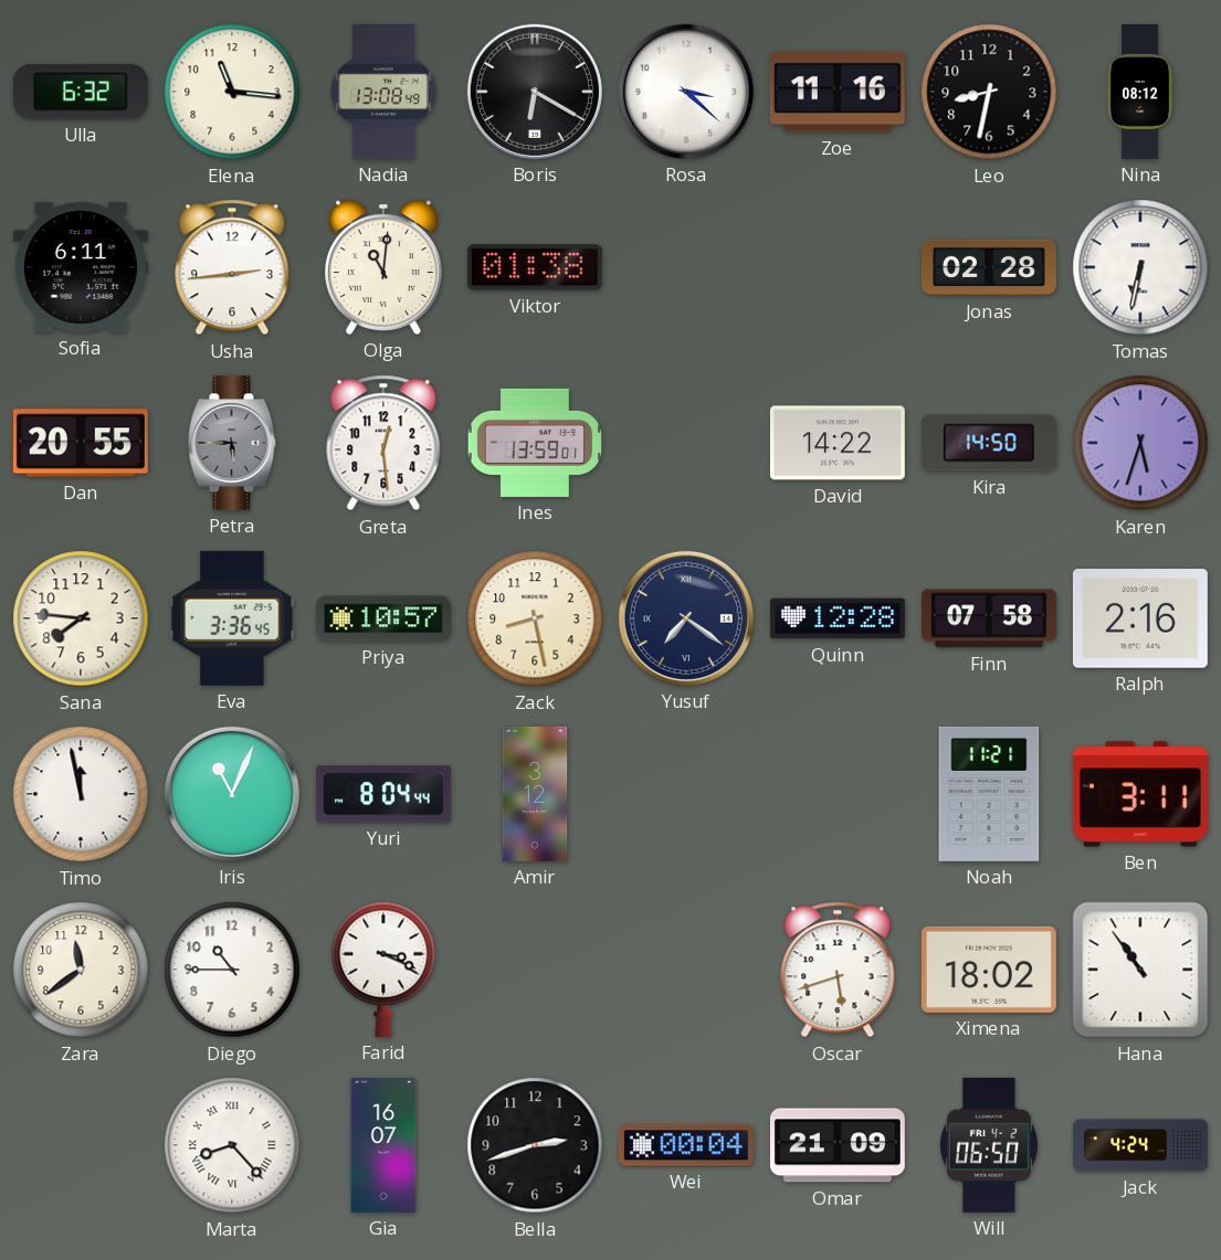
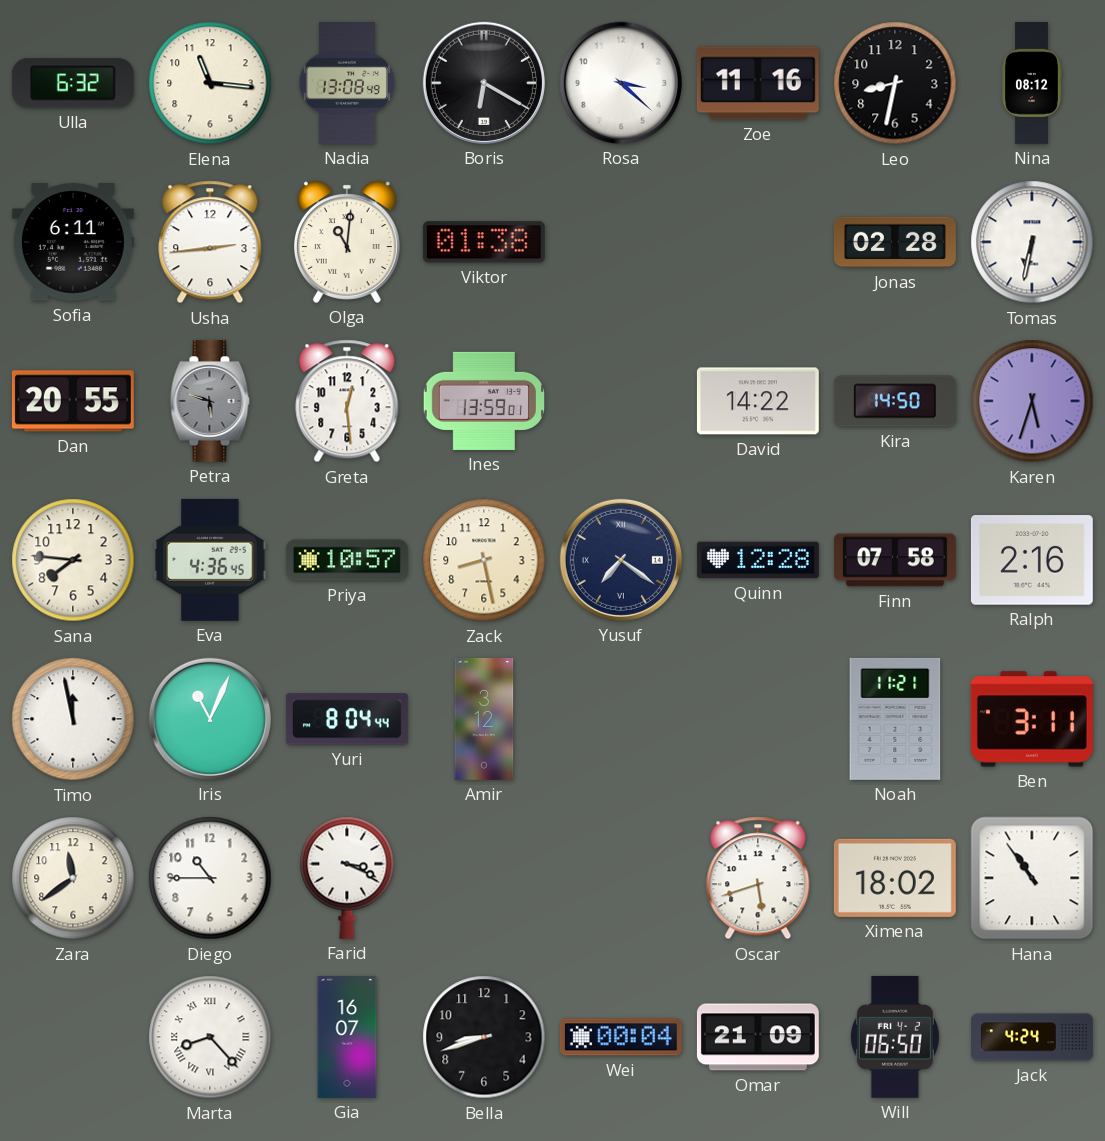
Petra: 5:45 -> 5:48
Eva: 3:36 -> 4:36
Bella: 2:42 -> 8:42
